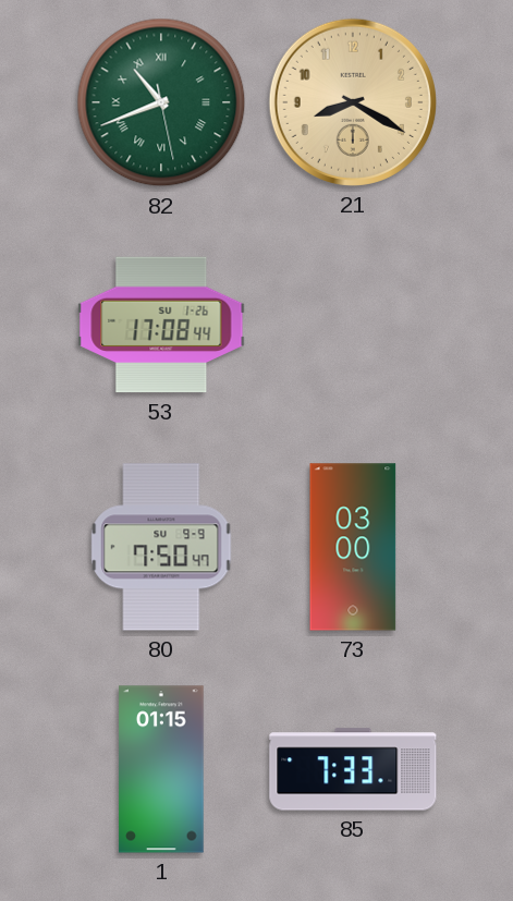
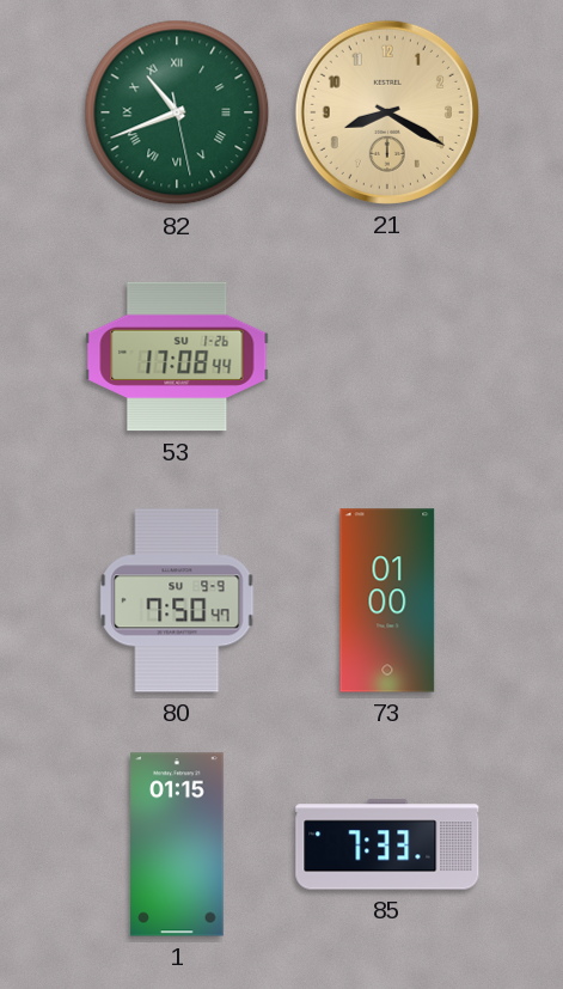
73: 03:00 -> 01:00
